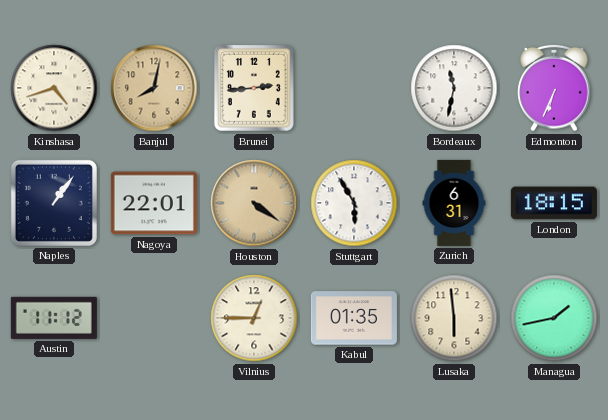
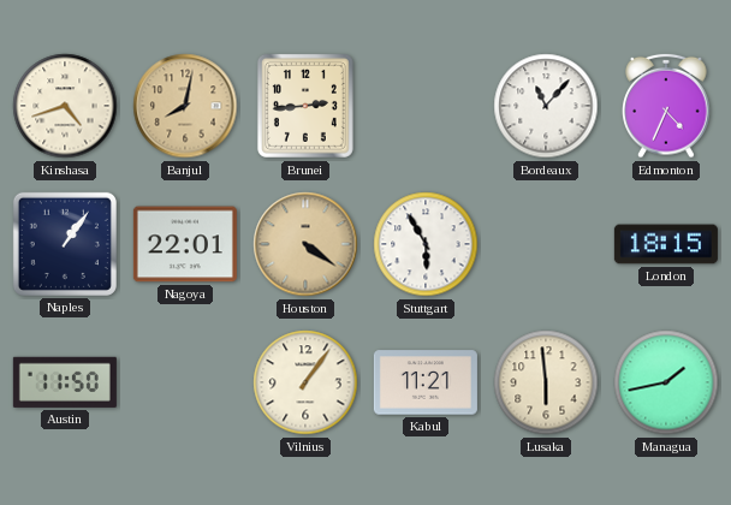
Bordeaux: 11:32 -> 11:07
Edmonton: 6:34 -> 4:34
Zurich: 6:31 -> none
Austin: 11:12 -> 11:50
Vilnius: 12:45 -> 1:06
Kabul: 01:35 -> 11:21
